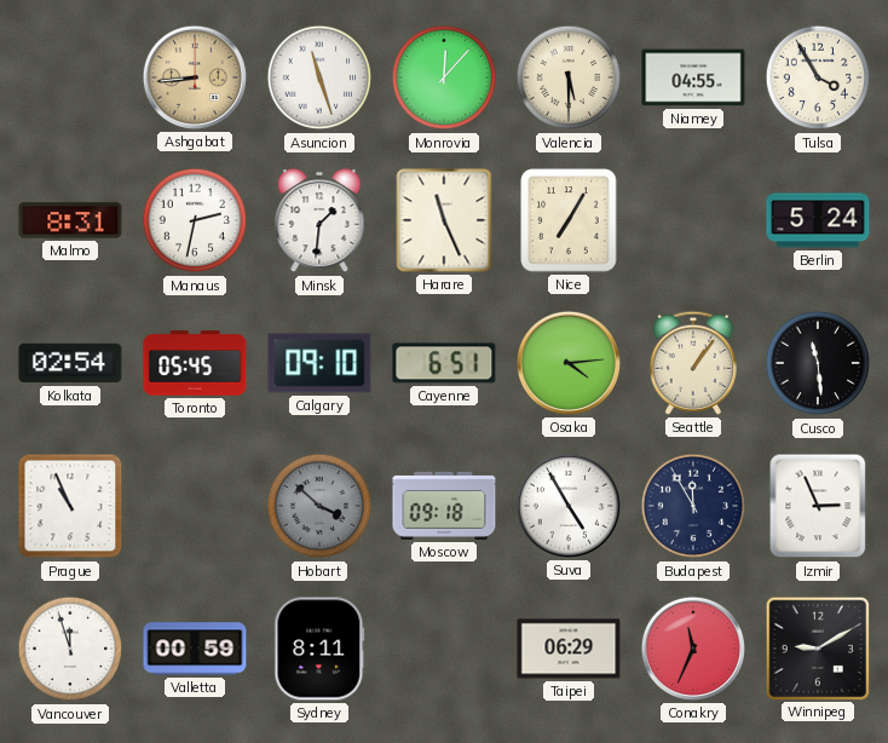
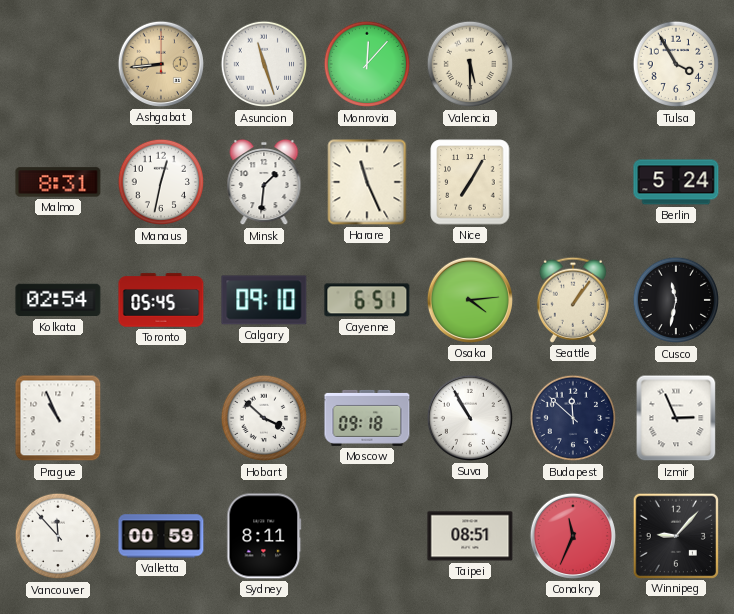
Niamey: 04:55 -> none
Manaus: 2:32 -> 12:32
Cusco: 11:29 -> 11:32
Hobart dial: grey -> white
Suva: 4:55 -> 10:55
Budapest: 11:55 -> 11:52
Vancouver: 11:57 -> 11:53
Taipei: 06:29 -> 08:51
Winnipeg: 9:10 -> 9:07
